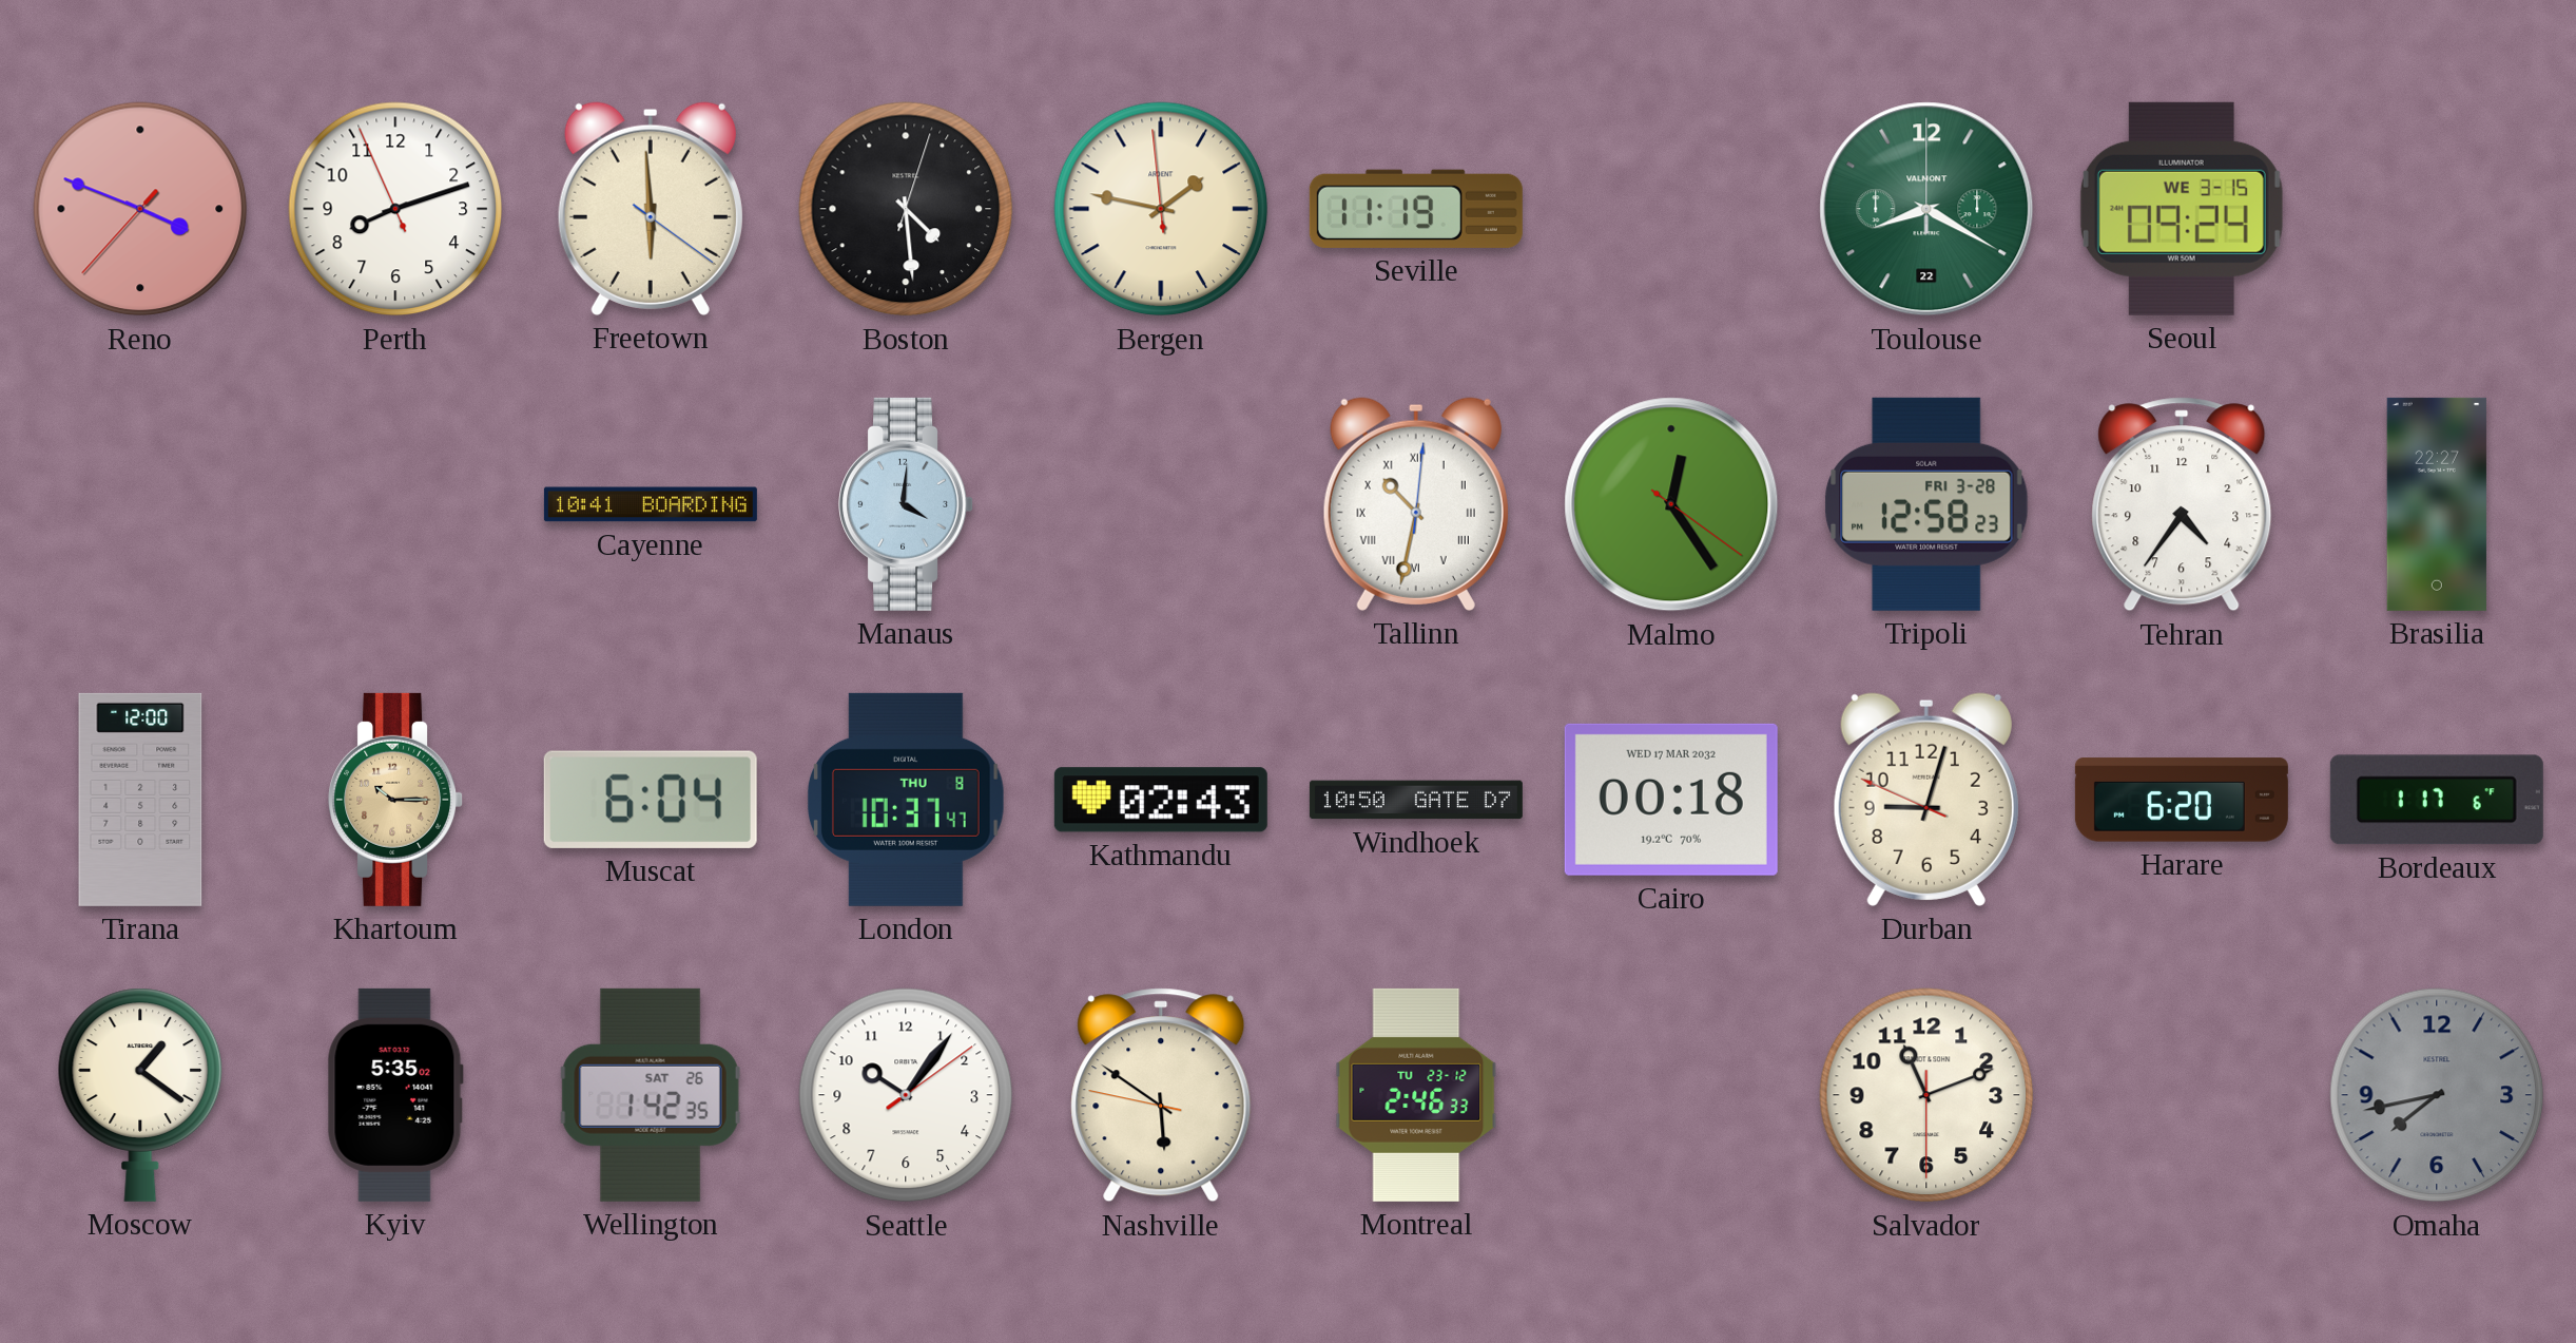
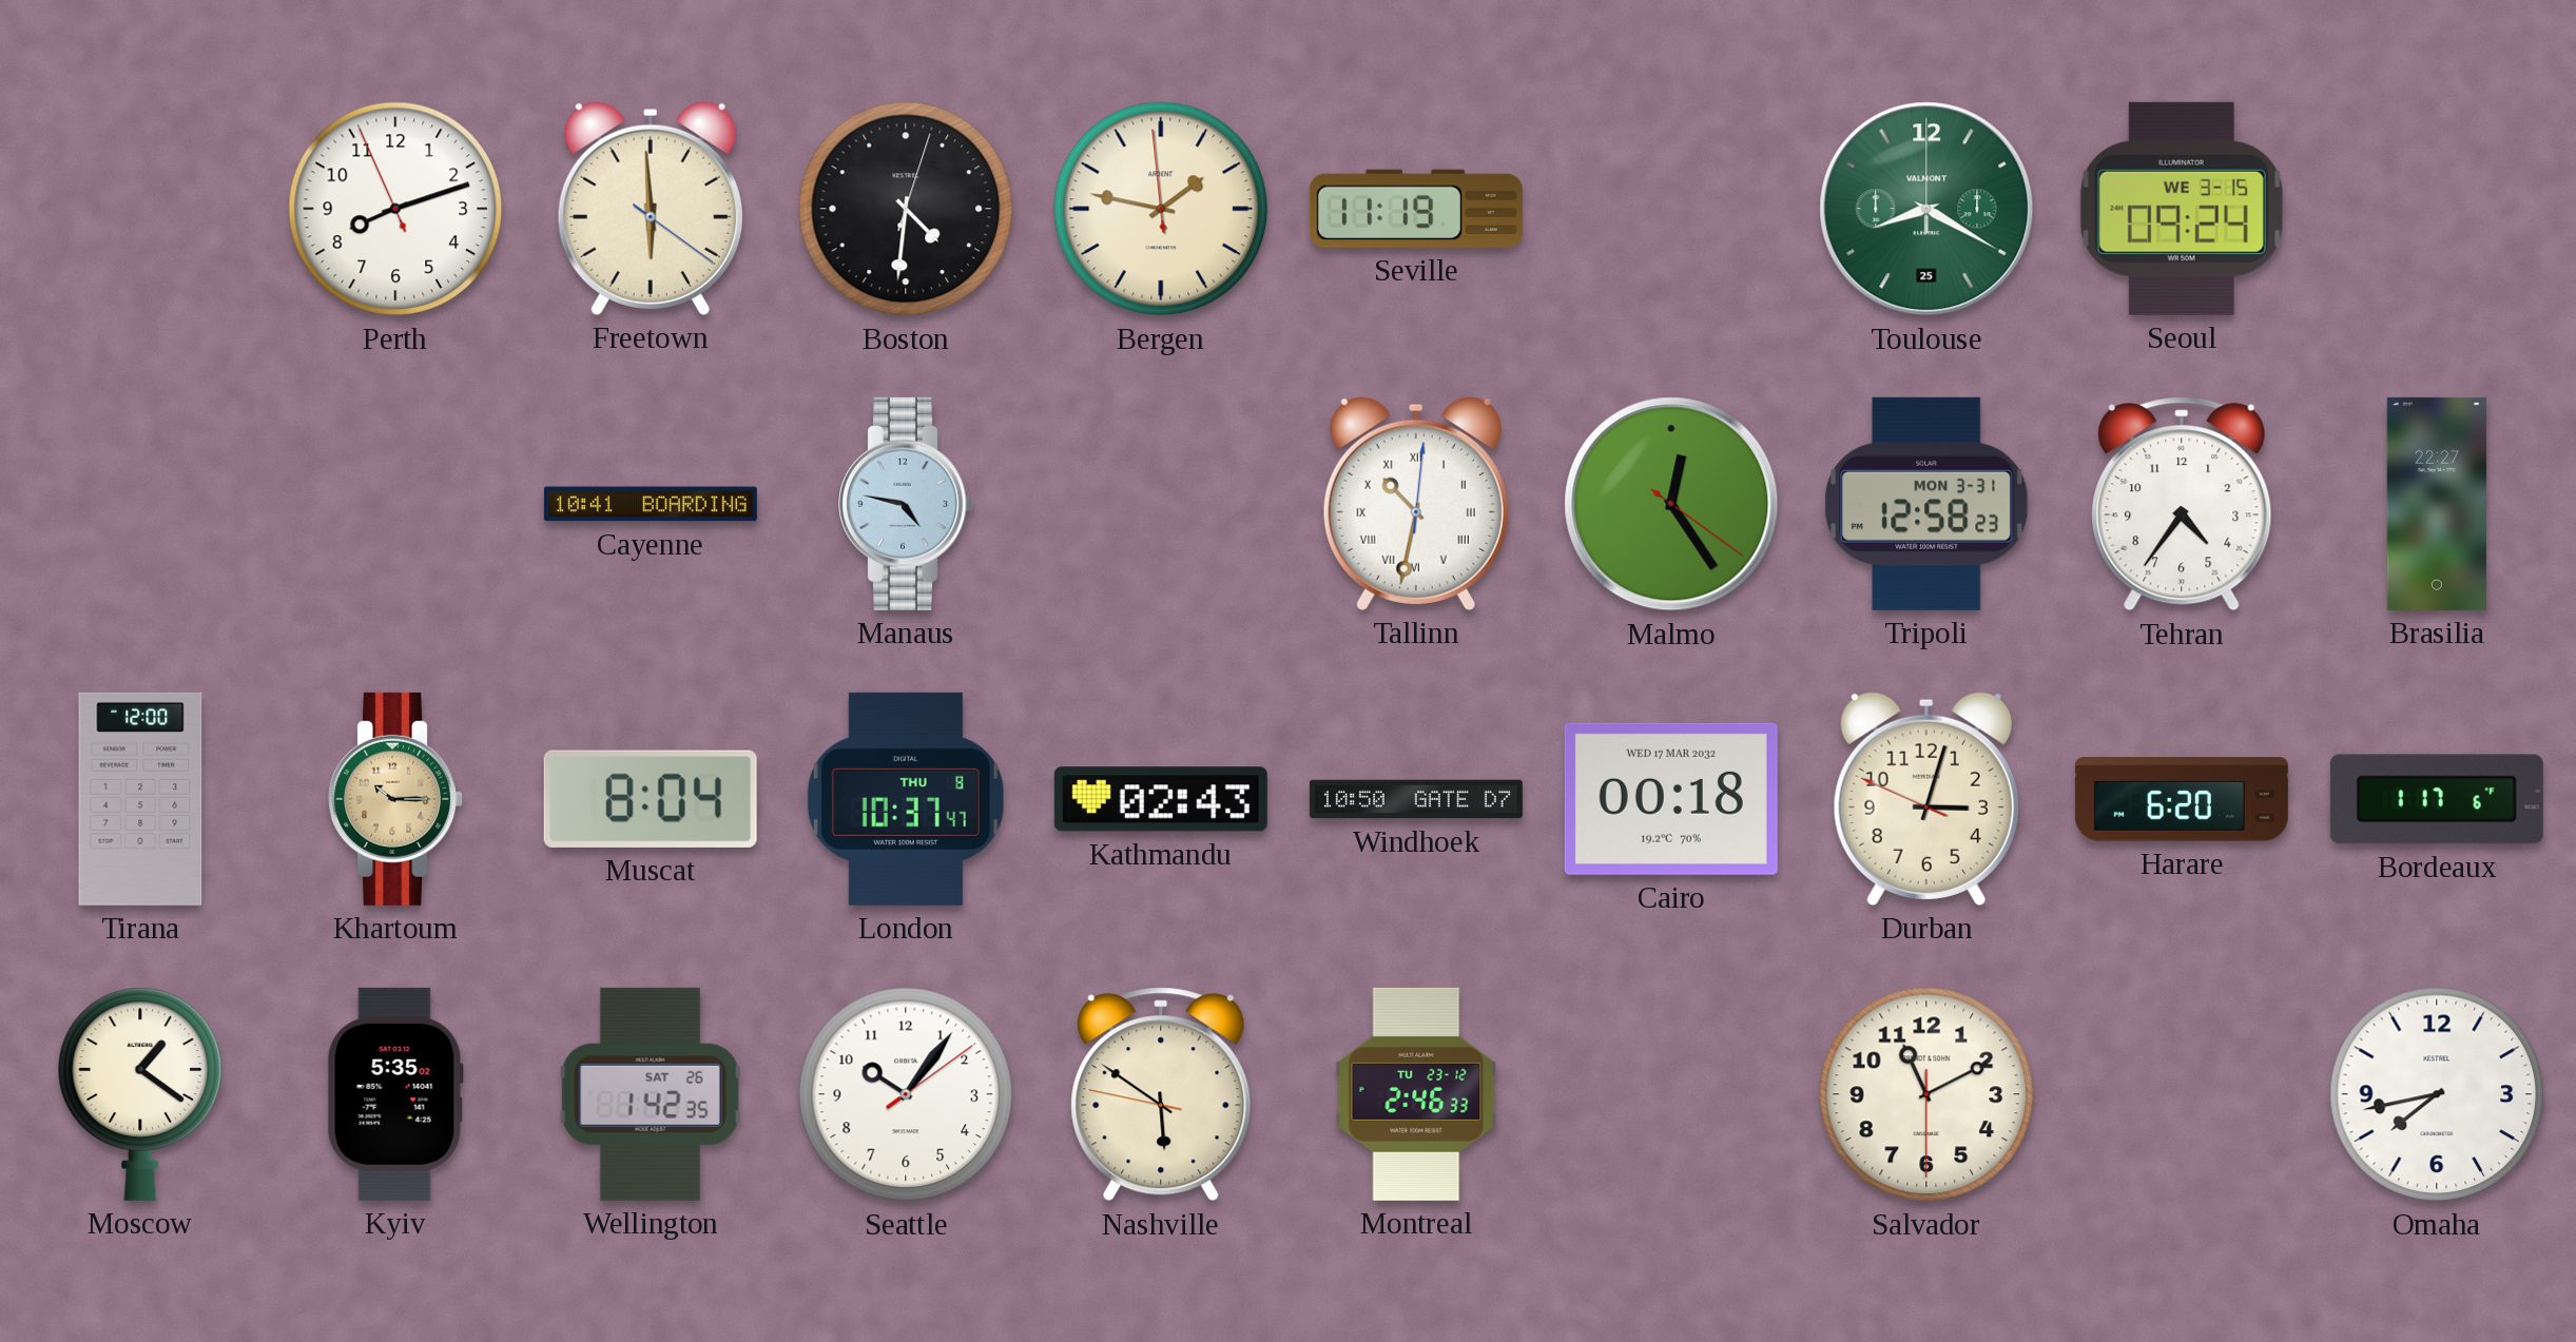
Reno: 3:48 -> none
Boston: 4:29 -> 4:31
Toulouse date: 22 -> 25
Manaus: 4:01 -> 4:47
Tripoli date: FRI 3-28 -> MON 3-31
Muscat: 6:04 -> 8:04
Durban: 9:02 -> 3:02
Salvador: 11:11 -> 11:10
Omaha dial: grey -> white
